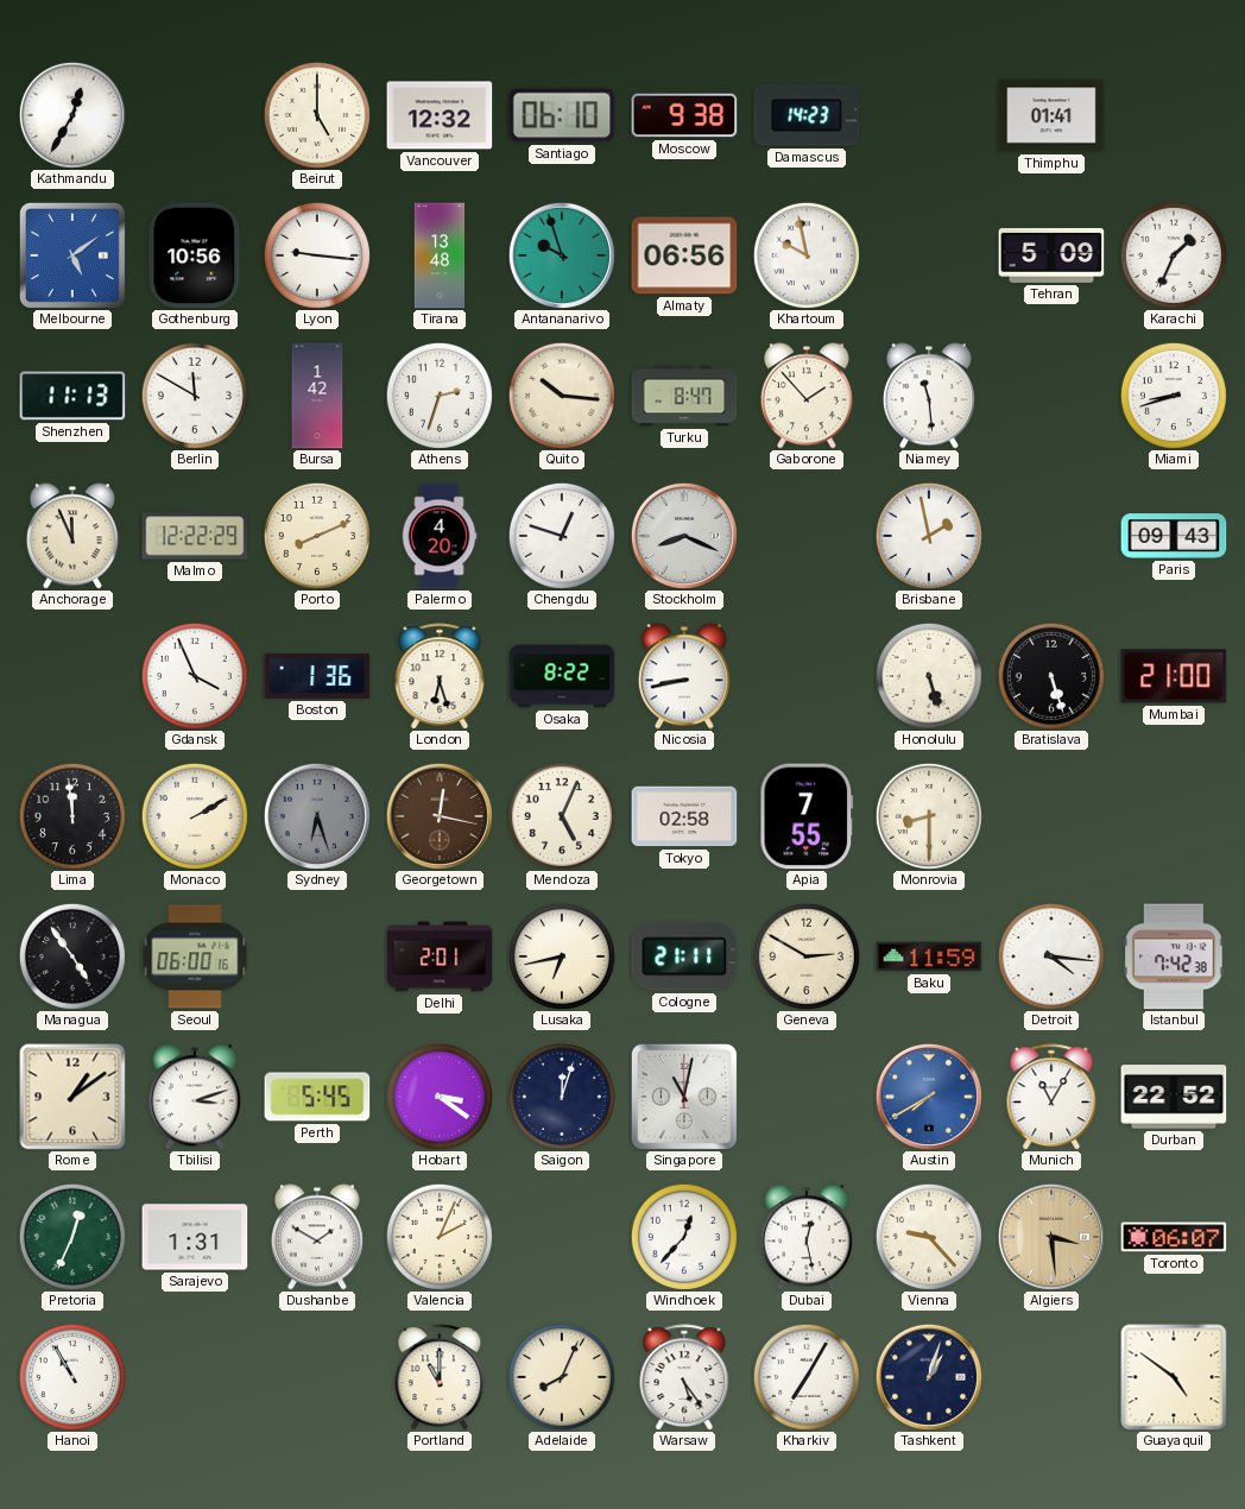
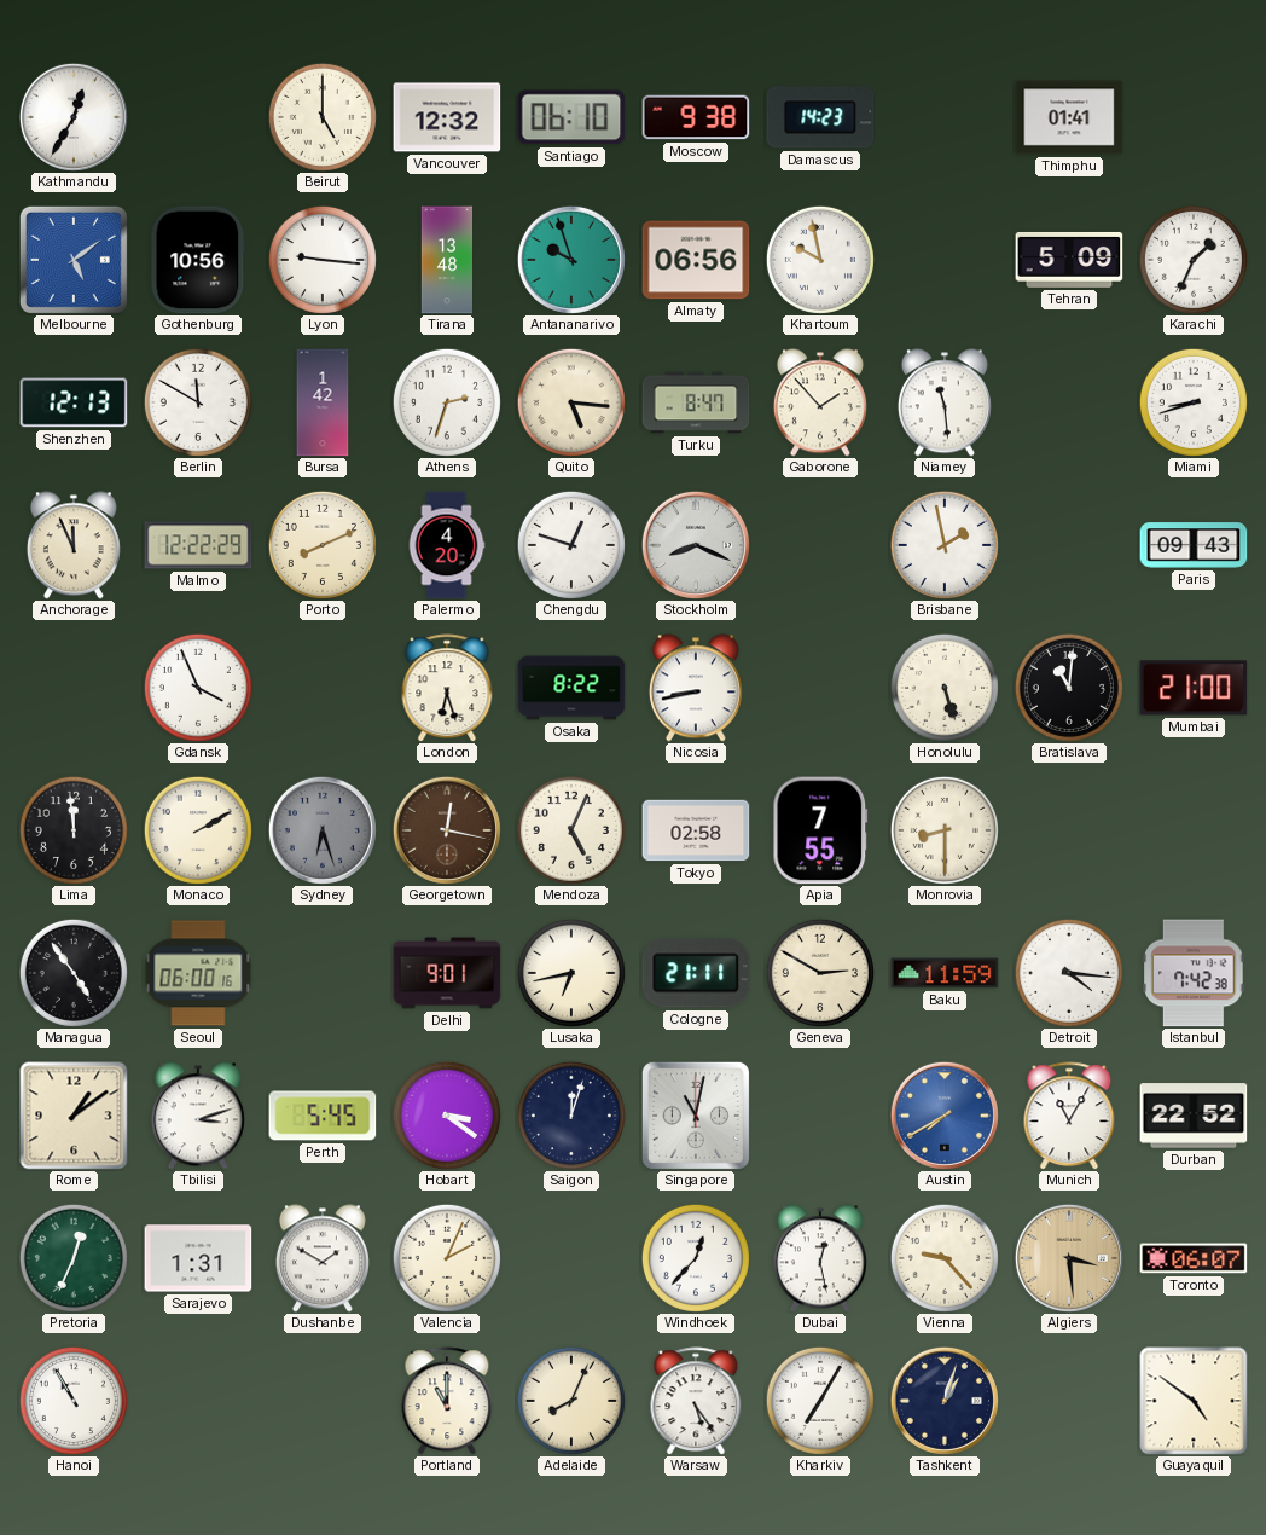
Shenzhen: 11:13 -> 12:13
Quito: 10:16 -> 5:16
Boston: 1:36 -> none
Bratislava: 5:27 -> 11:01
Delhi: 2:01 -> 9:01
